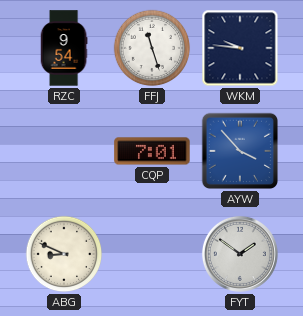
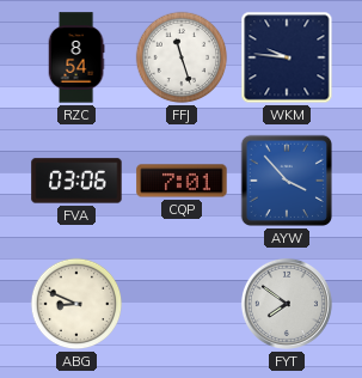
RZC: 9:54 -> 8:54
FVA: none -> 03:06
FYT: 1:51 -> 7:51
